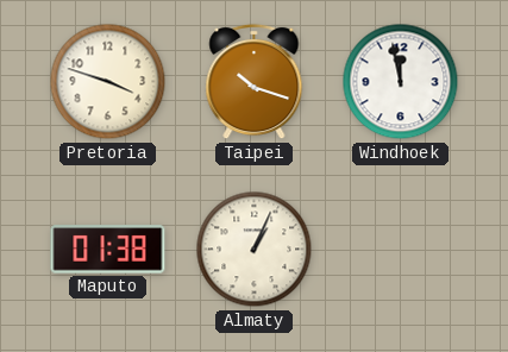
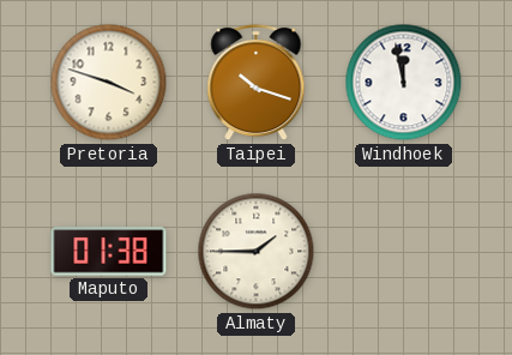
Almaty: 1:04 -> 1:45
